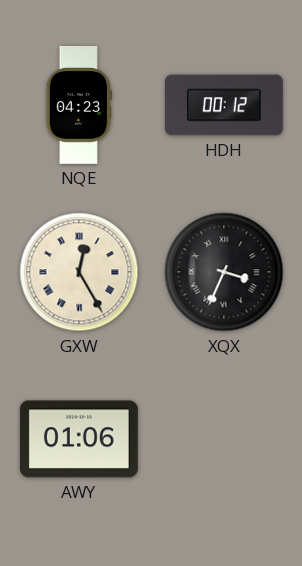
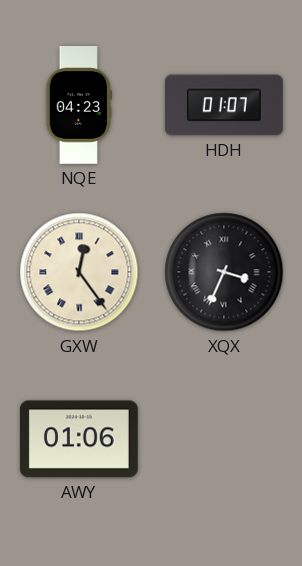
HDH: 00:12 -> 01:07
GXW: 12:25 -> 12:24
